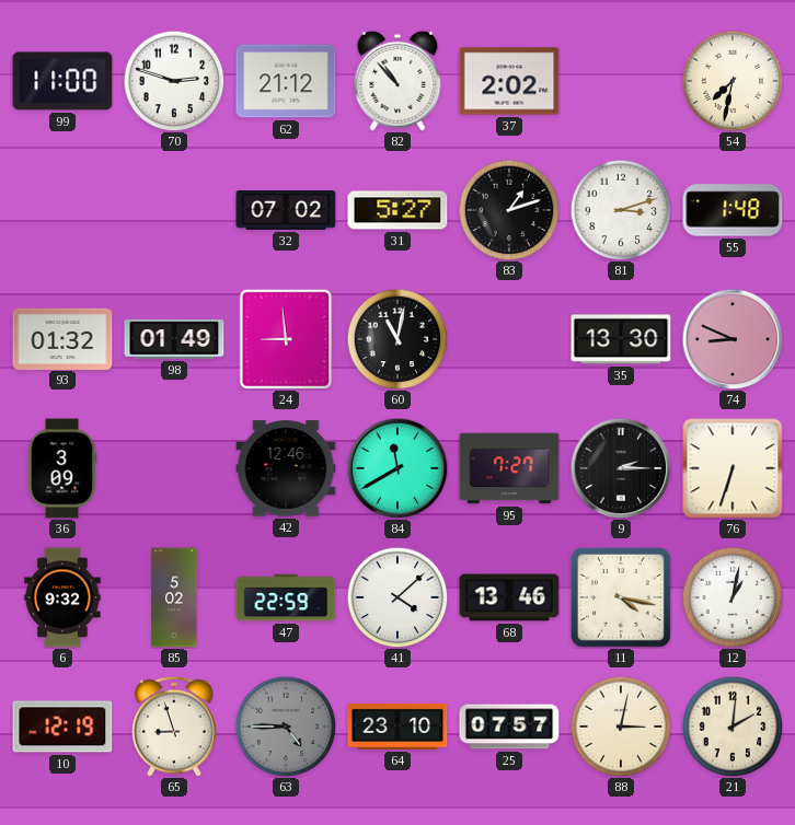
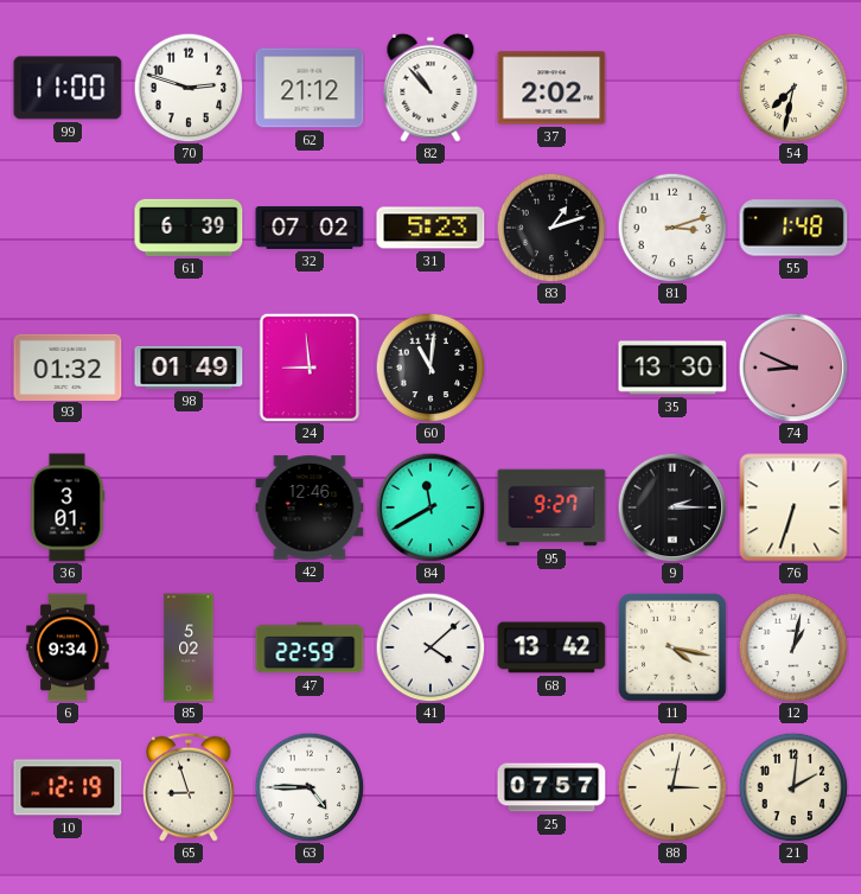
61: none -> 6:39
31: 5:27 -> 5:23
60: 11:02 -> 11:01
36: 3:09 -> 3:01
95: 7:27 -> 9:27
6: 9:32 -> 9:34
68: 13:46 -> 13:42
63 dial: grey -> white
64: 23:10 -> none
